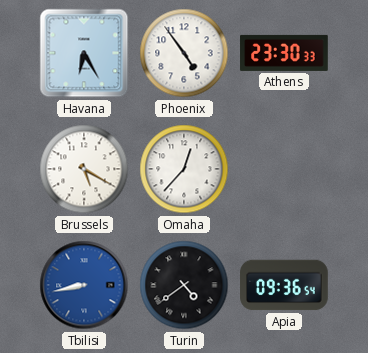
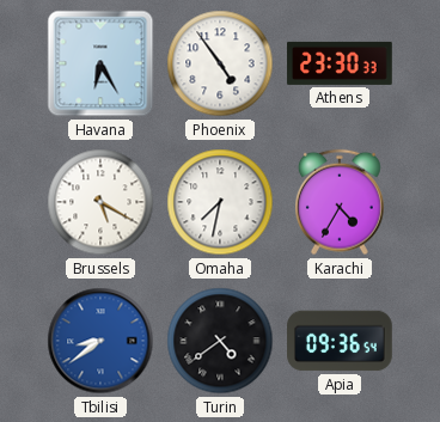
Omaha: 12:37 -> 7:32
Karachi: none -> 4:35
Tbilisi: 8:43 -> 8:39
